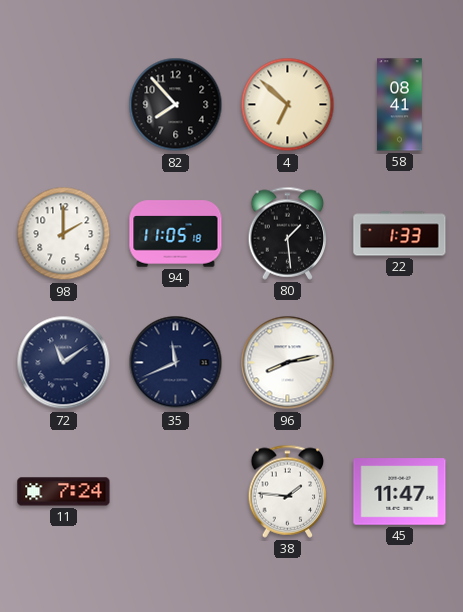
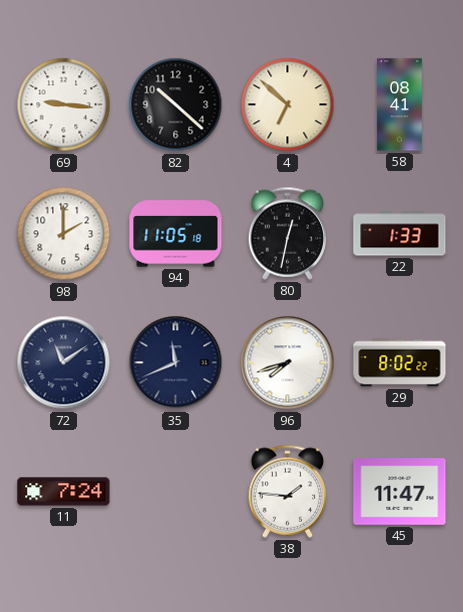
69: none -> 9:16
82: 7:53 -> 10:22
80: 1:29 -> 12:32
96: 8:13 -> 7:42
29: none -> 8:02
